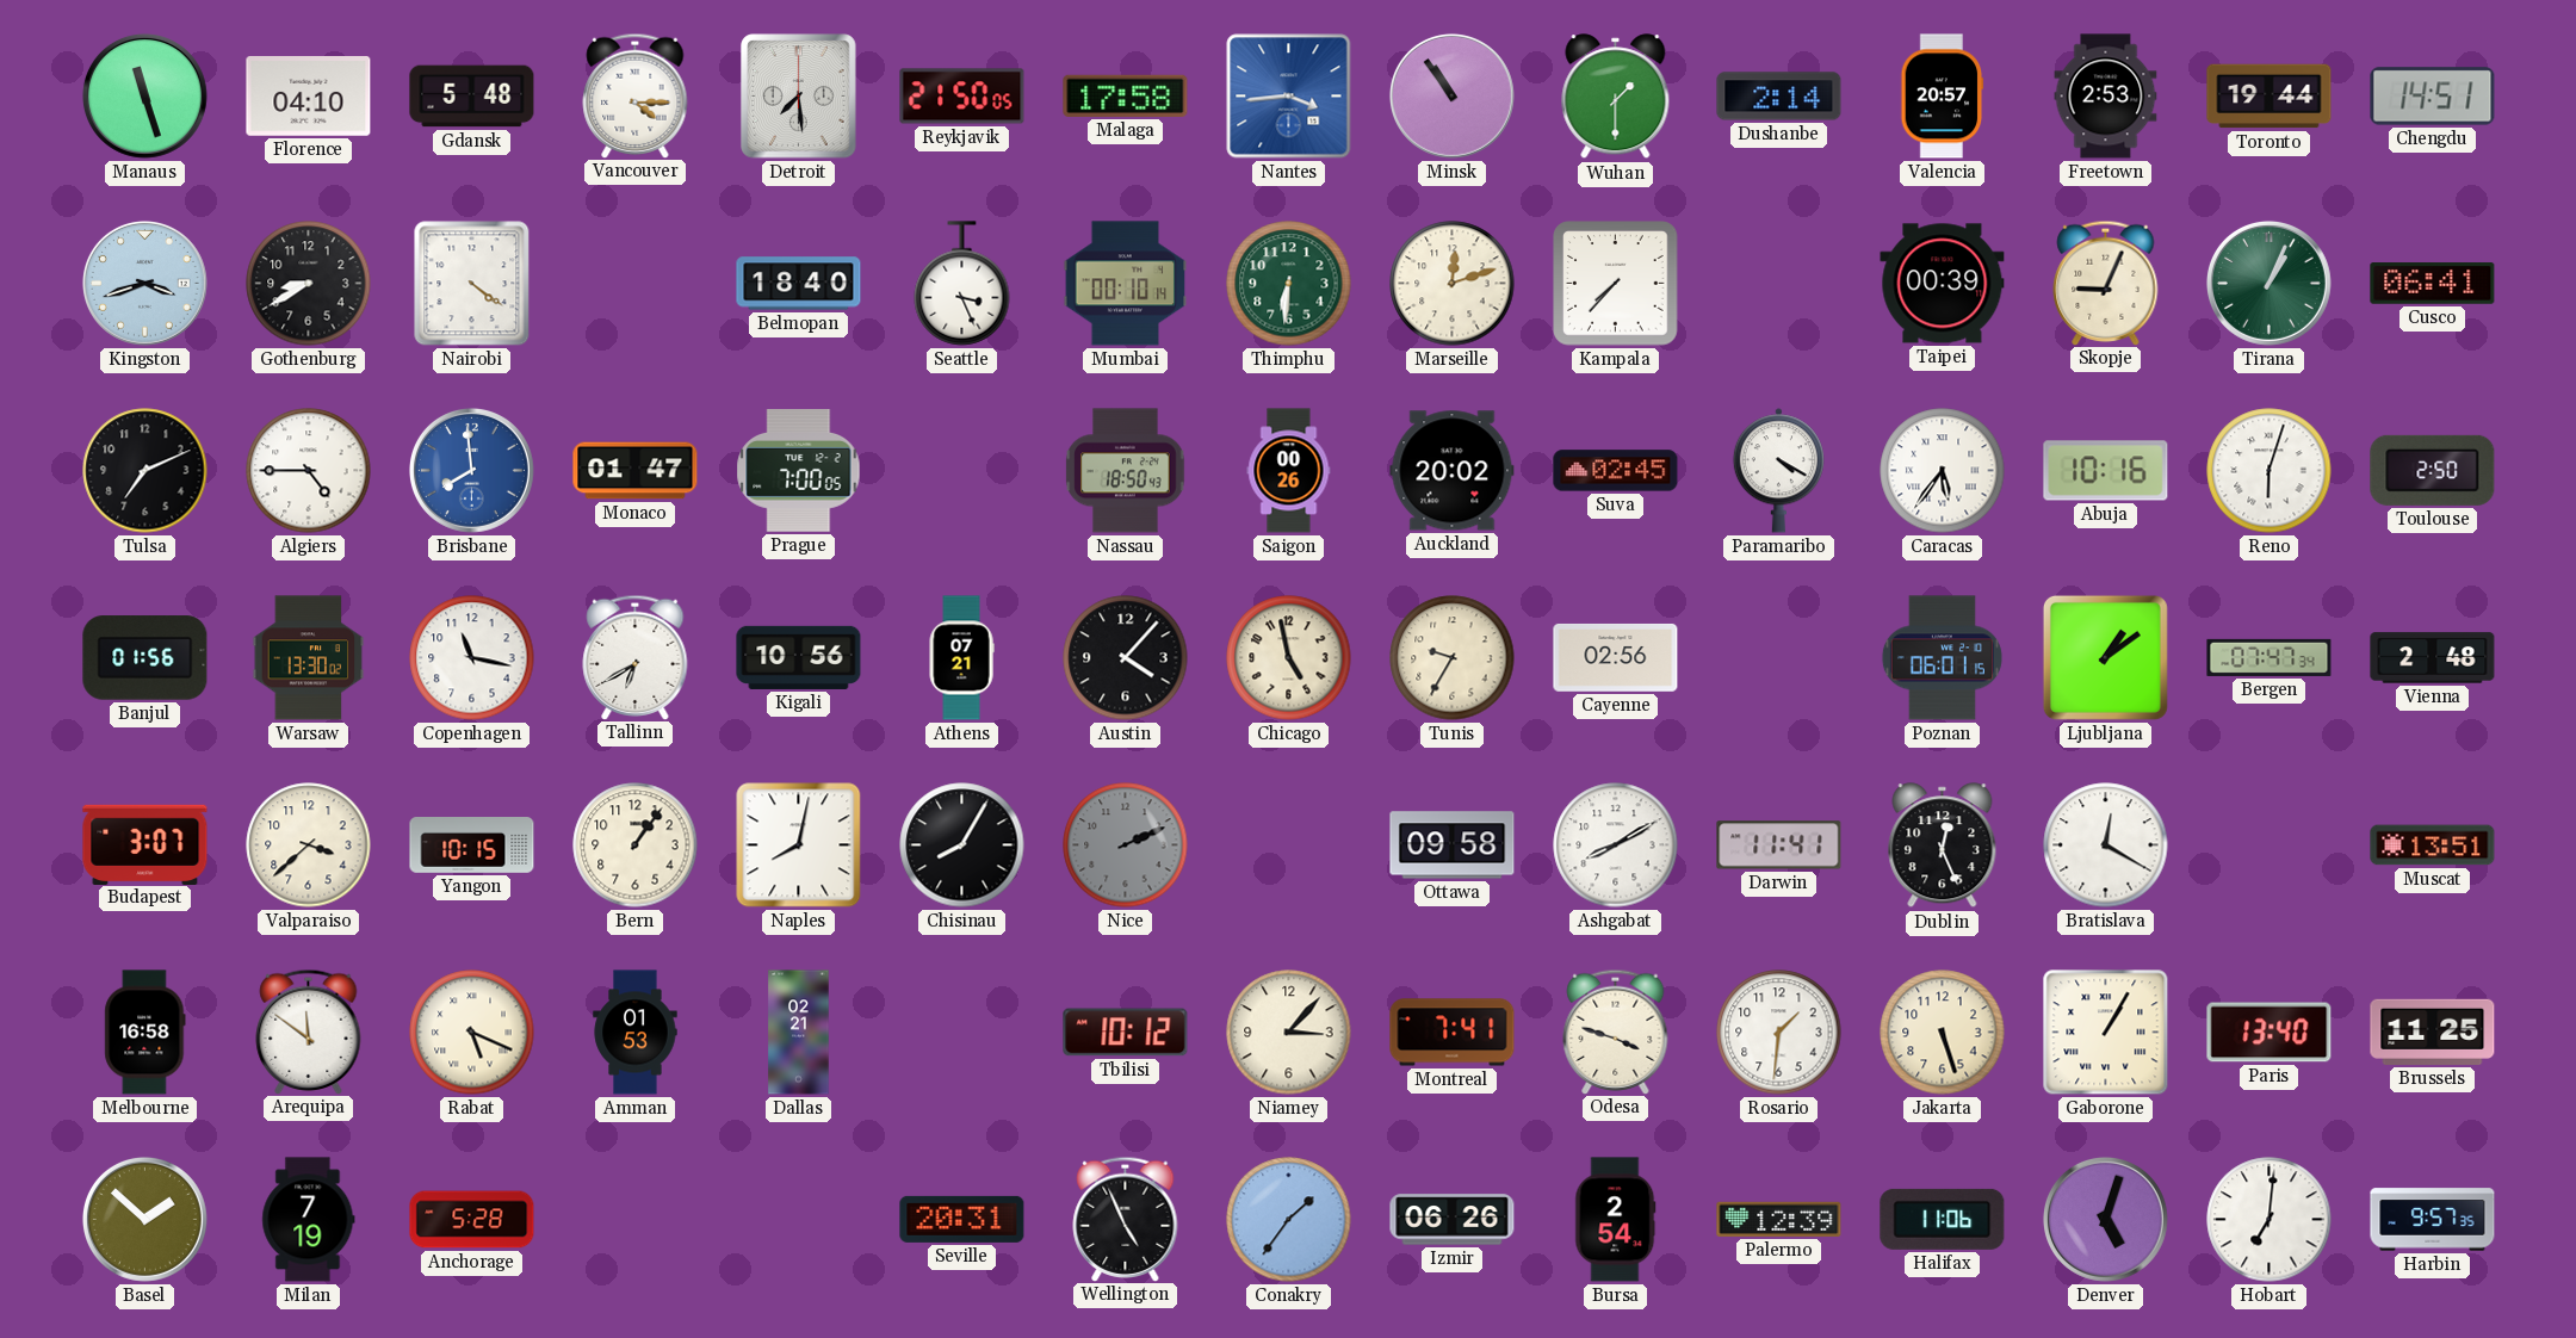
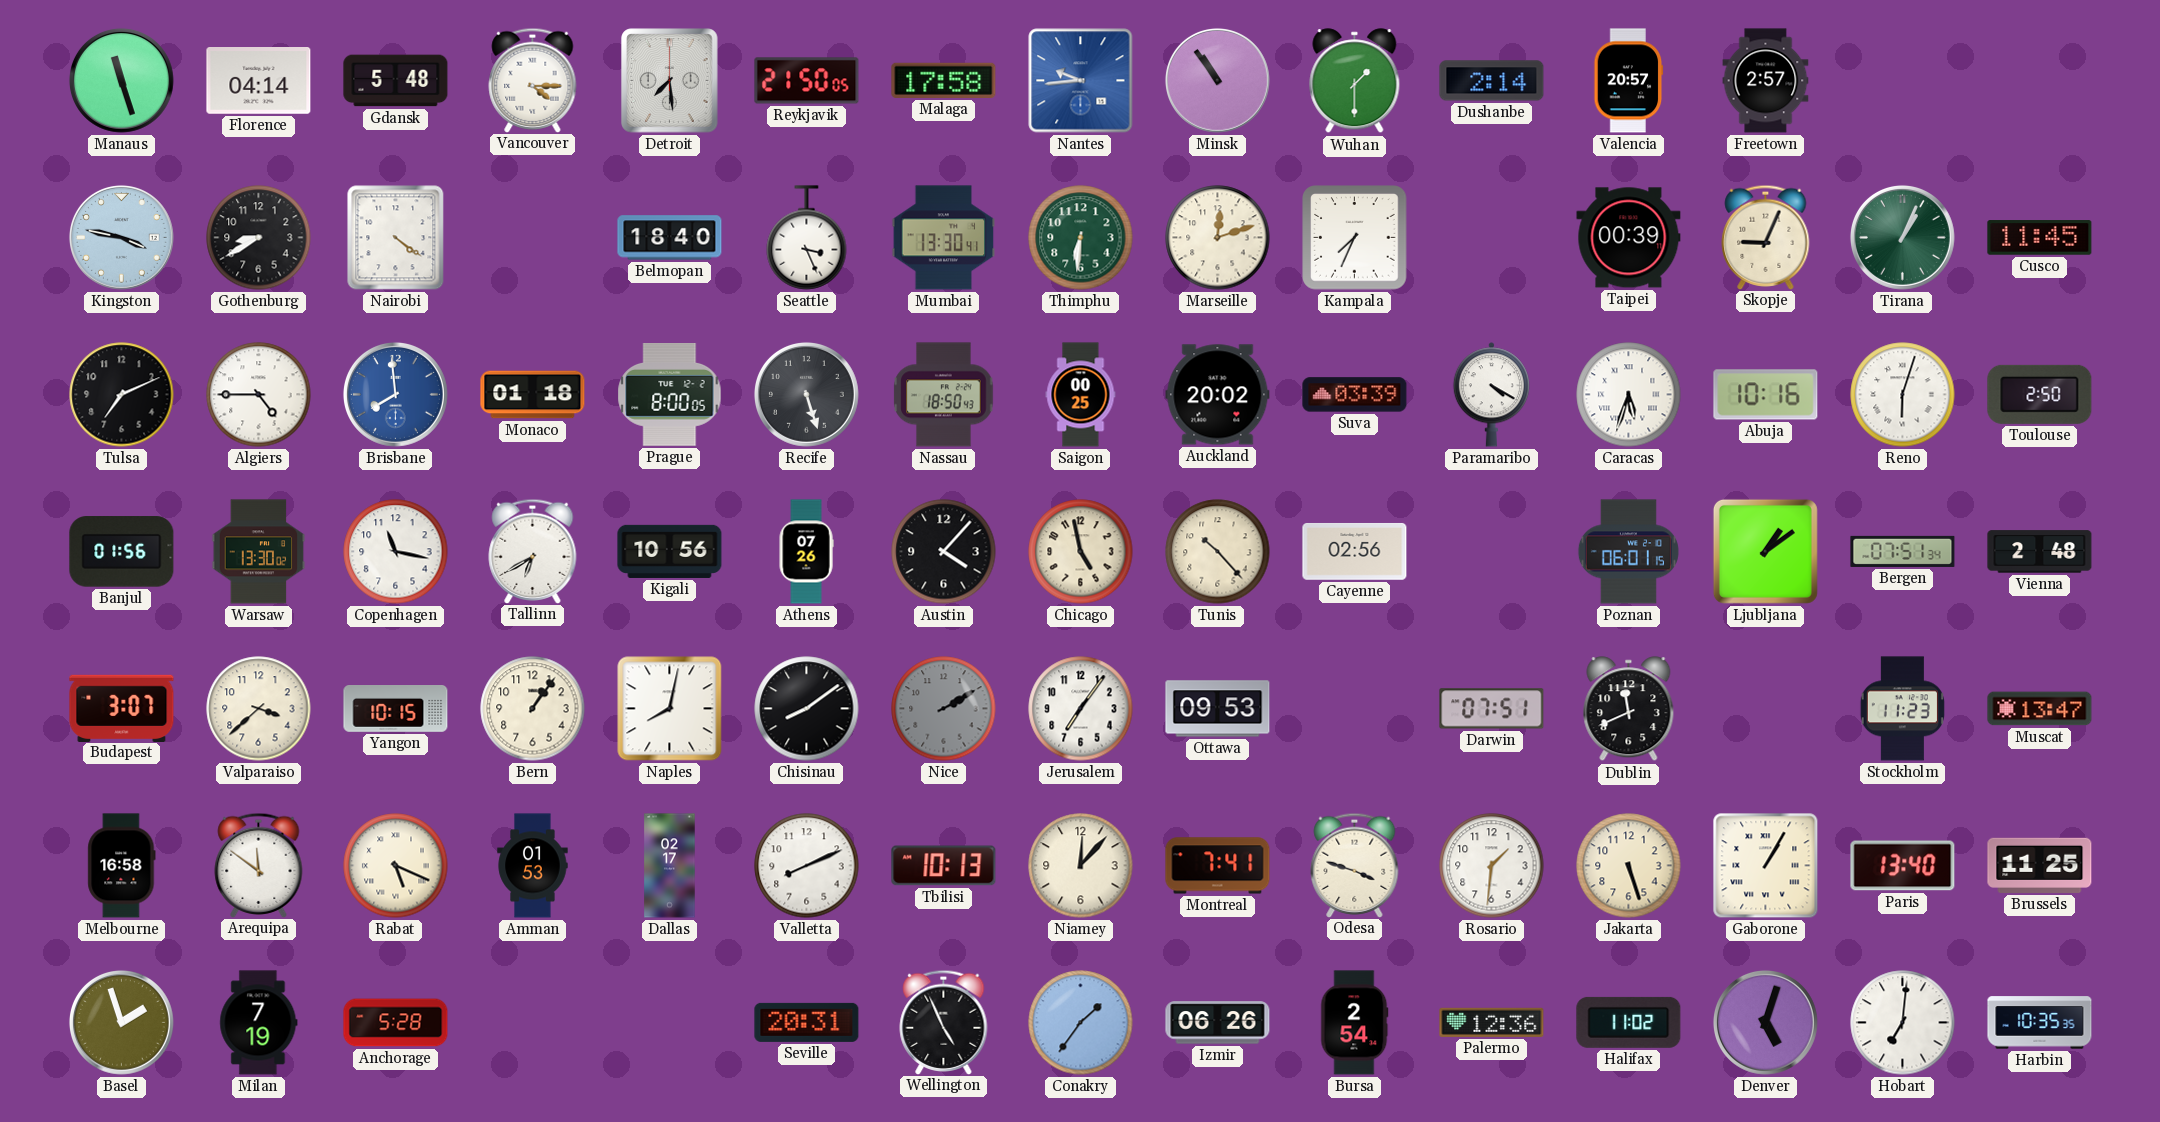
Florence: 04:10 -> 04:14
Nantes: 3:44 -> 9:44
Freetown: 2:53 -> 2:57
Toronto: 19:44 -> none
Chengdu: 14:51 -> none
Kingston: 3:42 -> 3:47
Mumbai: 00:10 -> 13:30
Kampala: 7:37 -> 7:34
Cusco: 06:41 -> 11:45
Monaco: 01:47 -> 01:18
Prague: 7:00 -> 8:00
Recife: none -> 5:27
Saigon: 00:26 -> 00:25
Suva: 02:45 -> 03:39
Caracas: 5:36 -> 5:33
Athens: 07:21 -> 07:26
Tunis: 9:35 -> 10:23
Bergen: 07:47 -> 07:51
Chisinau: 8:05 -> 8:09
Nice: 2:11 -> 2:10
Jerusalem: none -> 7:06
Ottawa: 09:58 -> 09:53
Ashgabat: 8:10 -> none
Darwin: 11:41 -> 07:51
Dublin: 12:26 -> 11:41
Bratislava: 12:20 -> none
Stockholm: none -> 11:23
Muscat: 13:51 -> 13:47
Dallas: 02:21 -> 02:17
Valletta: none -> 8:11
Tbilisi: 10:12 -> 10:13
Niamey: 3:07 -> 12:07
Basel: 1:52 -> 1:57
Palermo: 12:39 -> 12:36
Halifax: 11:06 -> 11:02
Harbin: 9:57 -> 10:35
